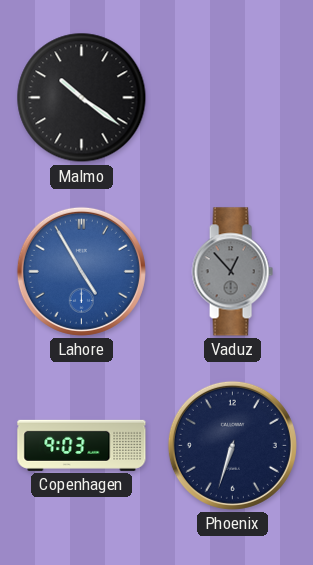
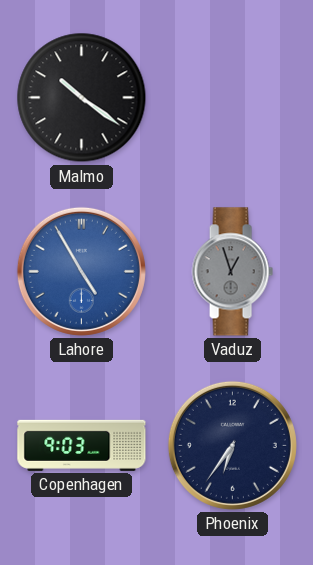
Vaduz: 12:53 -> 12:57
Phoenix: 6:33 -> 6:36
